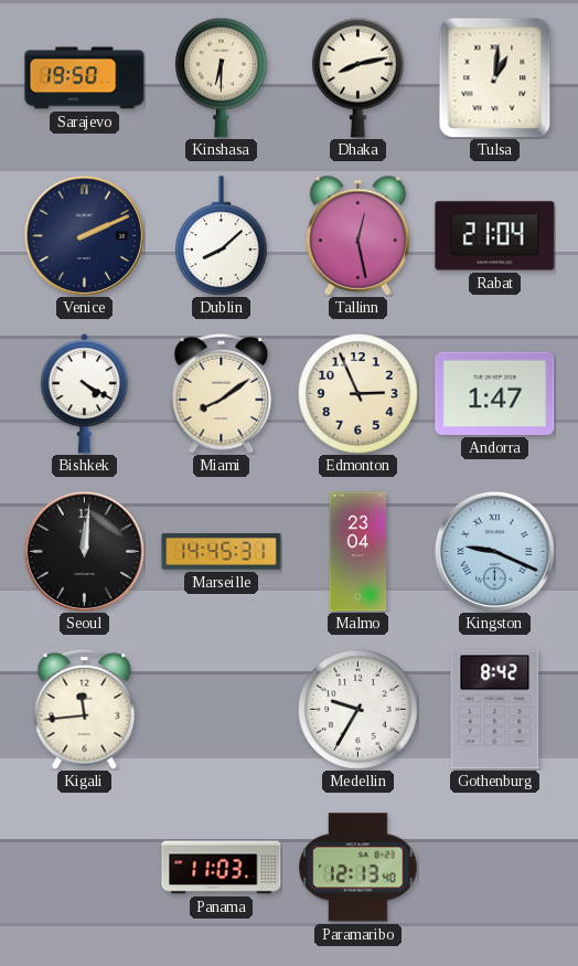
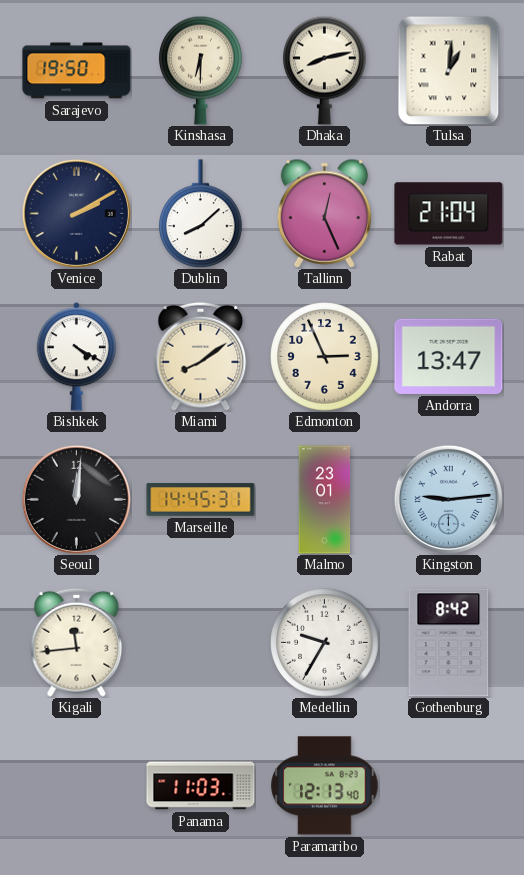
Venice: 2:11 -> 2:10
Tallinn: 12:28 -> 12:26
Andorra: 1:47 -> 13:47
Malmo: 23:04 -> 23:01
Kingston: 9:19 -> 9:14
